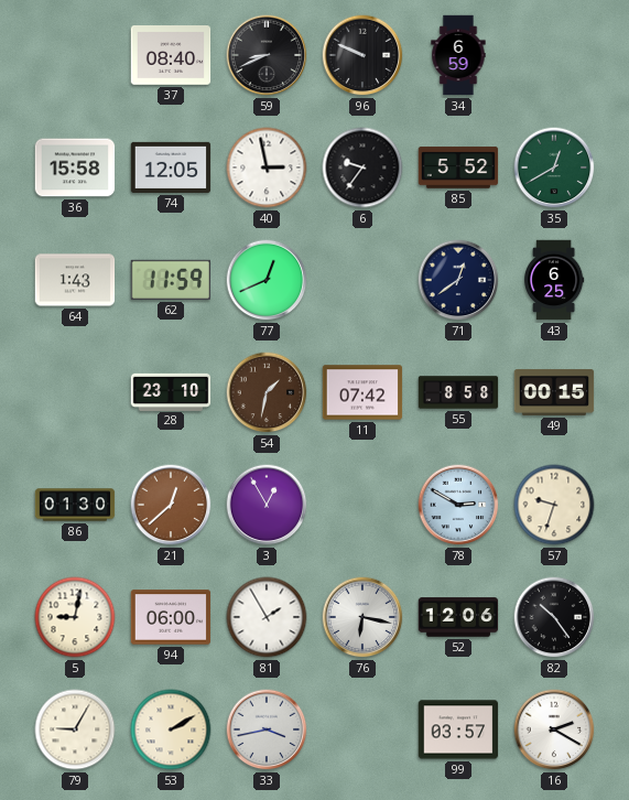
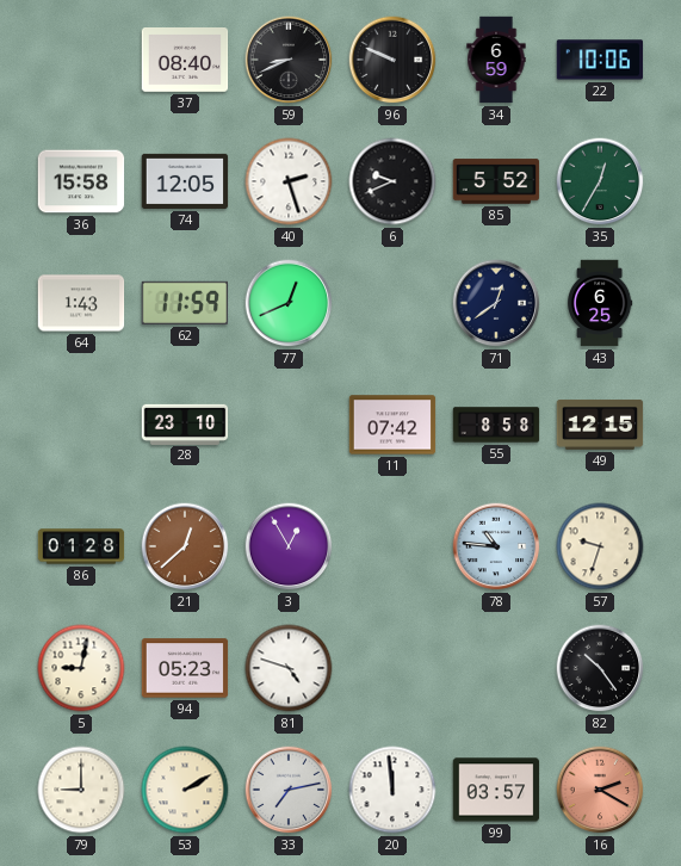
22: none -> 10:06
40: 2:58 -> 2:27
6: 9:36 -> 9:41
35: 12:40 -> 12:35
54: 1:32 -> none
49: 00:15 -> 12:15
86: 01:30 -> 01:28
78: 2:50 -> 10:46
94: 06:00 -> 05:23
81: 1:55 -> 4:48
76: 6:17 -> none
52: 12:06 -> none
79: 9:05 -> 9:00
33: 3:43 -> 7:13
20: none -> 11:59
16 dial: white -> salmon
